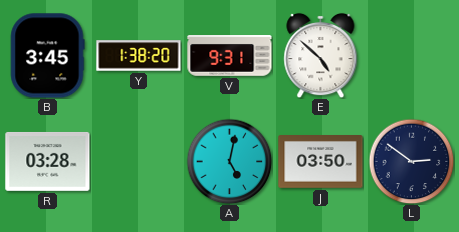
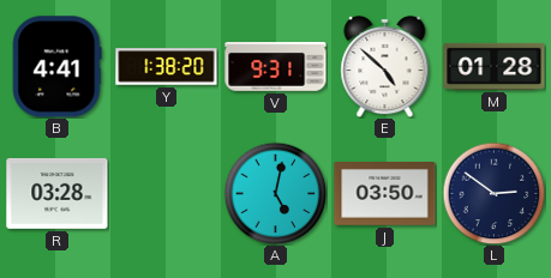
B: 3:45 -> 4:41
M: none -> 01:28
